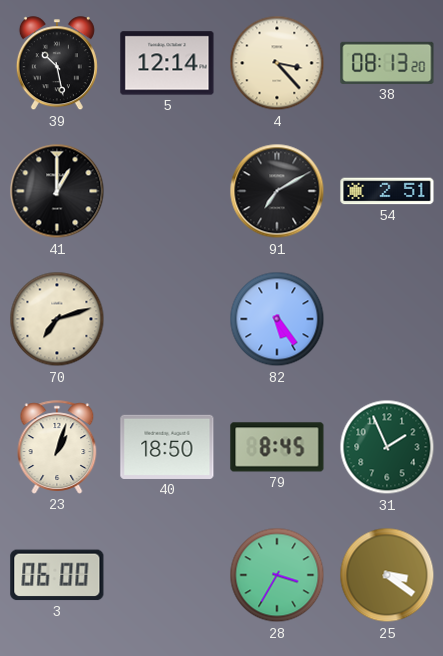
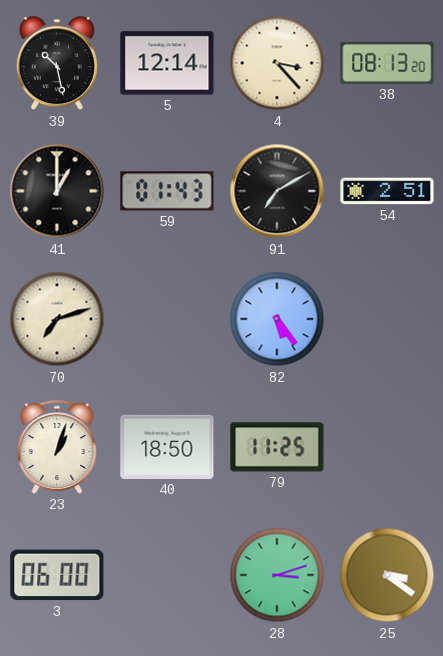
59: none -> 01:43
79: 8:45 -> 11:25
31: 1:56 -> none
28: 3:35 -> 3:12
